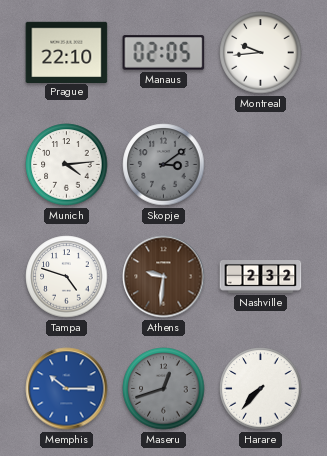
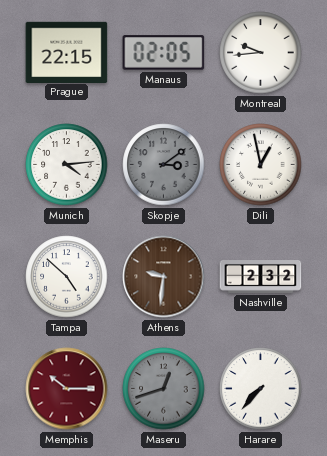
Prague: 22:10 -> 22:15
Dili: none -> 12:58
Tampa: 4:48 -> 4:52
Memphis dial: blue -> burgundy
